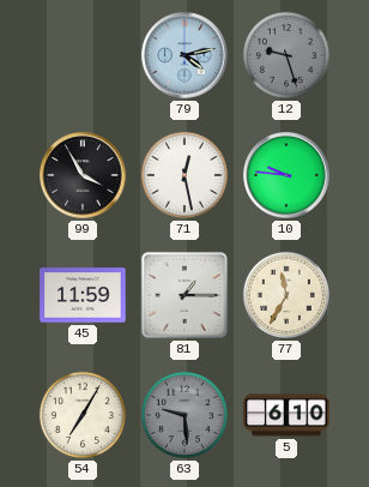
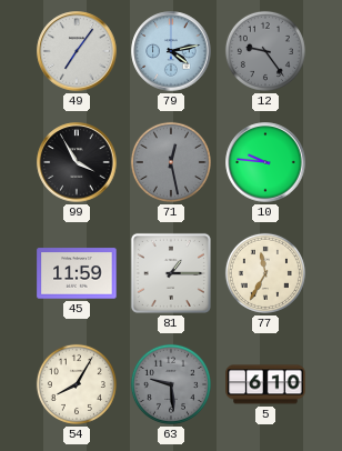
49: none -> 7:06
12: 9:27 -> 9:24
71 dial: white -> grey
54: 7:05 -> 8:05
